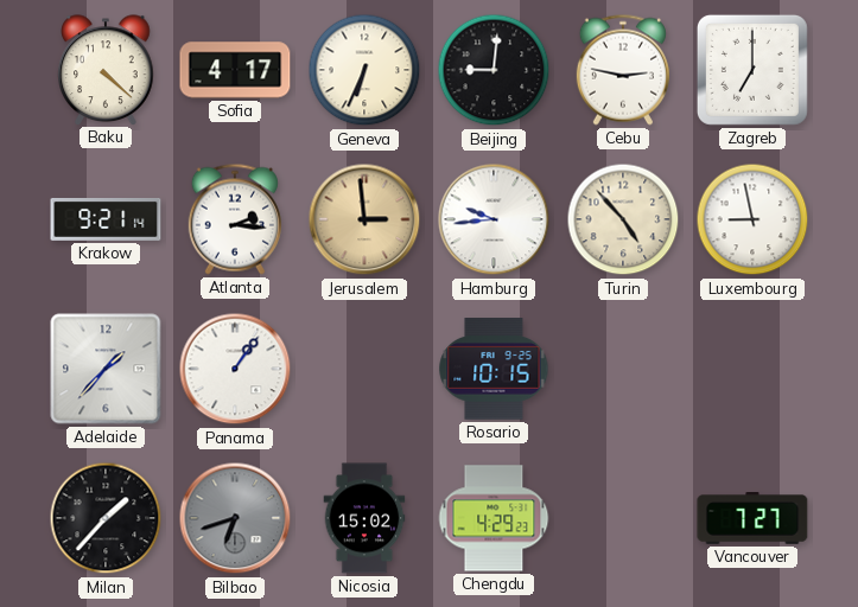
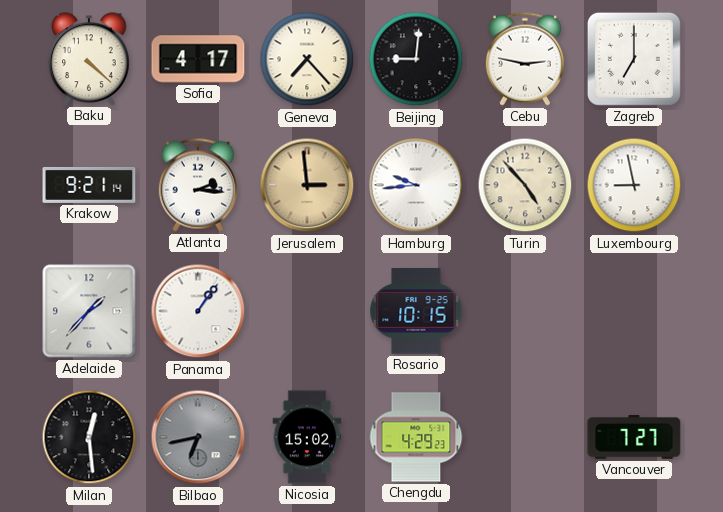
Geneva: 6:34 -> 7:23
Milan: 1:37 -> 12:29
Bilbao: 6:42 -> 6:43
